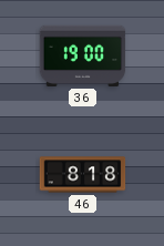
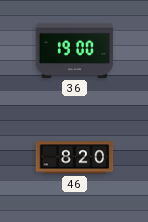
46: 8:18 -> 8:20
